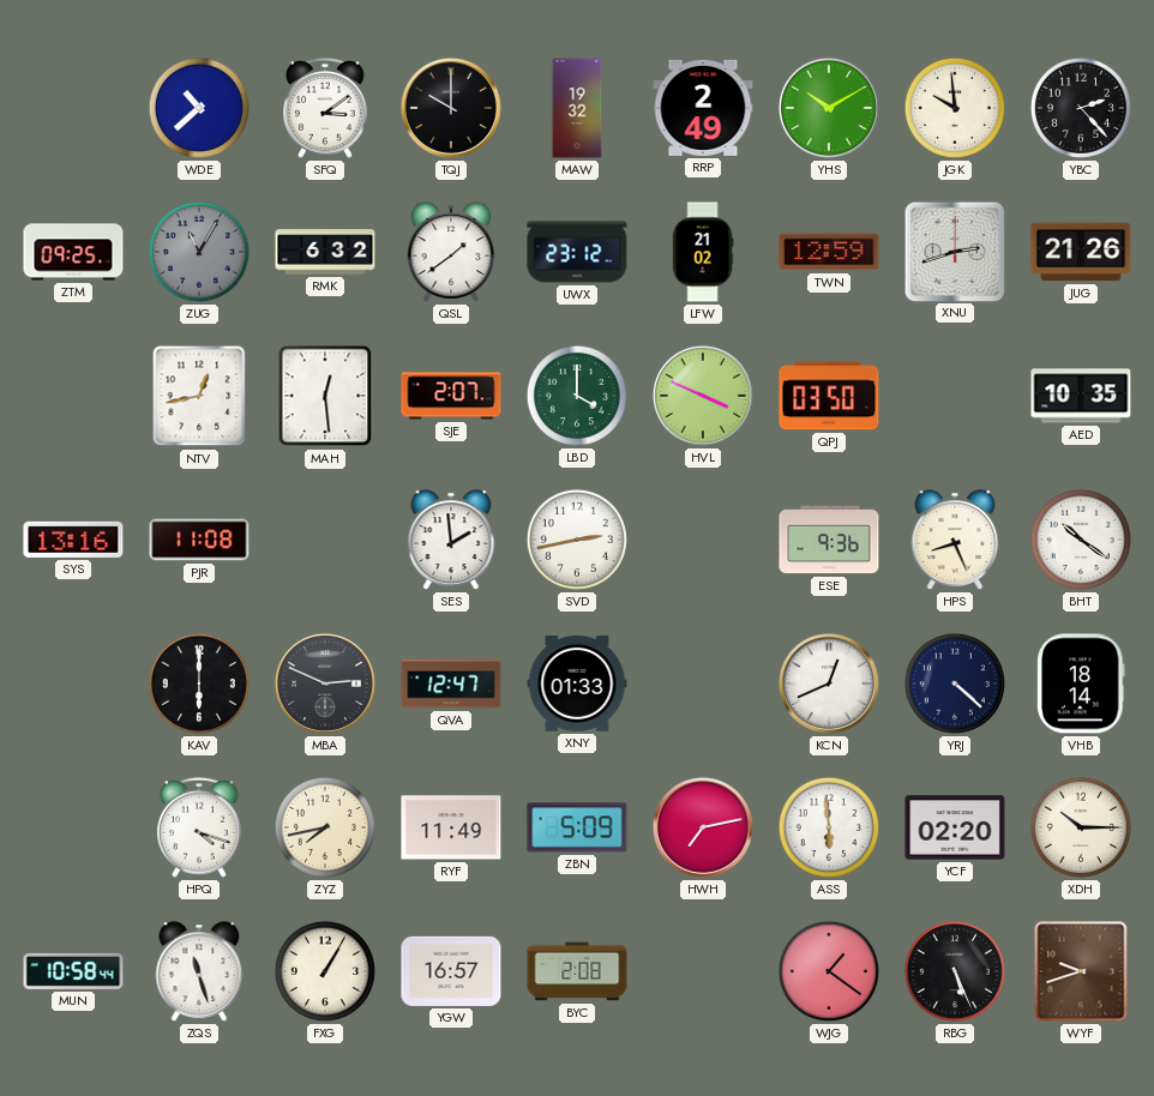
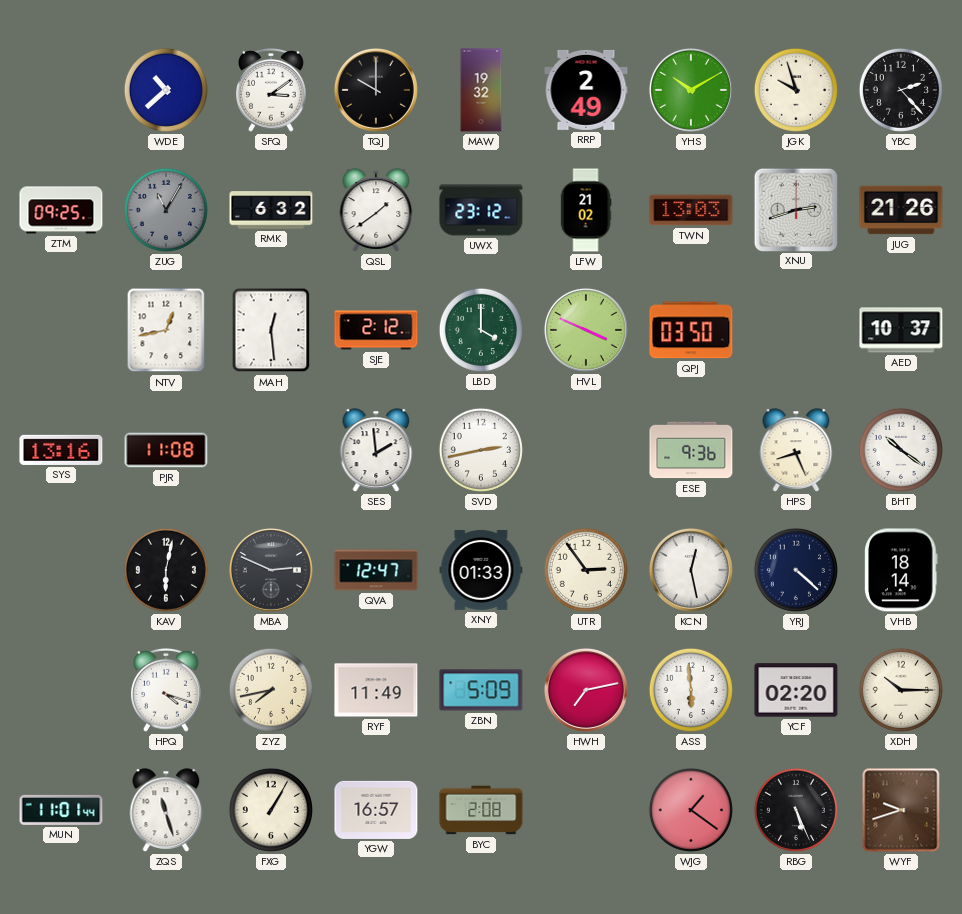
JGK: 9:59 -> 9:57
TWN: 12:59 -> 13:03
SJE: 2:07 -> 2:12
AED: 10:35 -> 10:37
KAV: 6:00 -> 6:02
UTR: none -> 2:54
KCN: 12:41 -> 12:28
MUN: 10:58 -> 11:01
